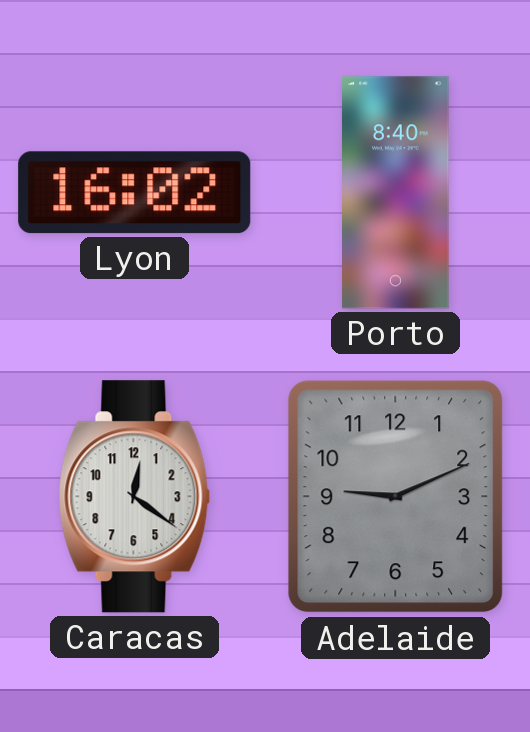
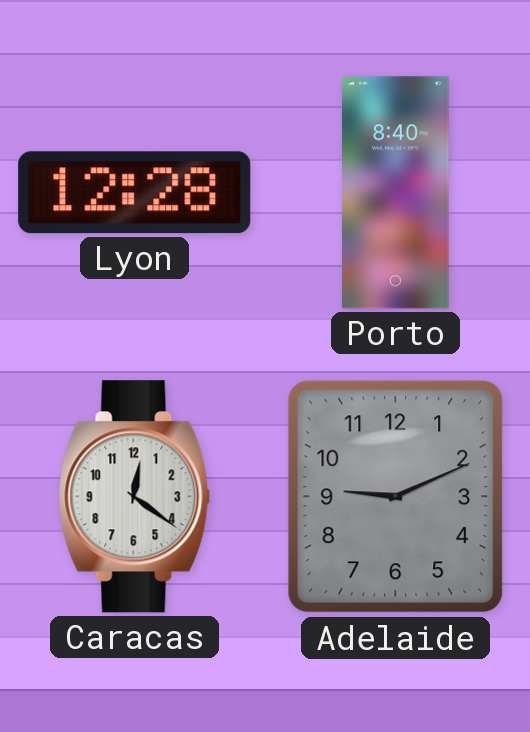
Lyon: 16:02 -> 12:28
